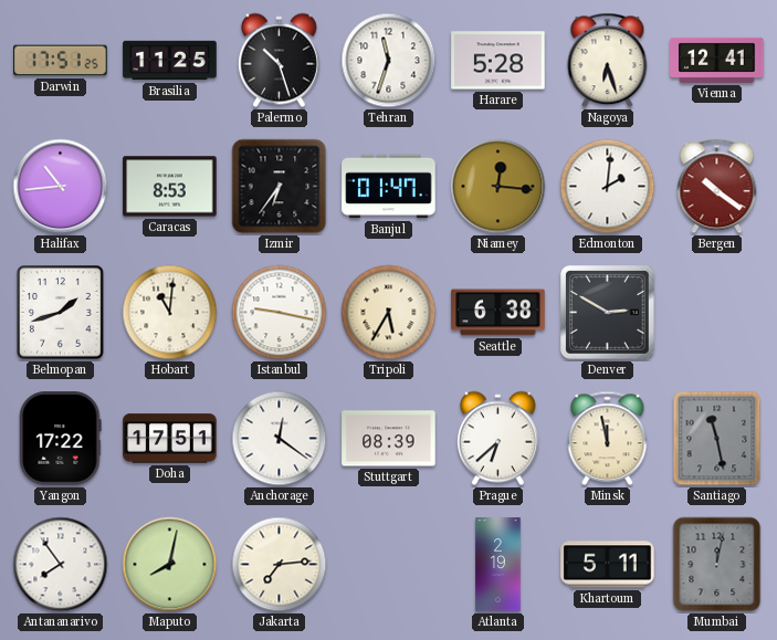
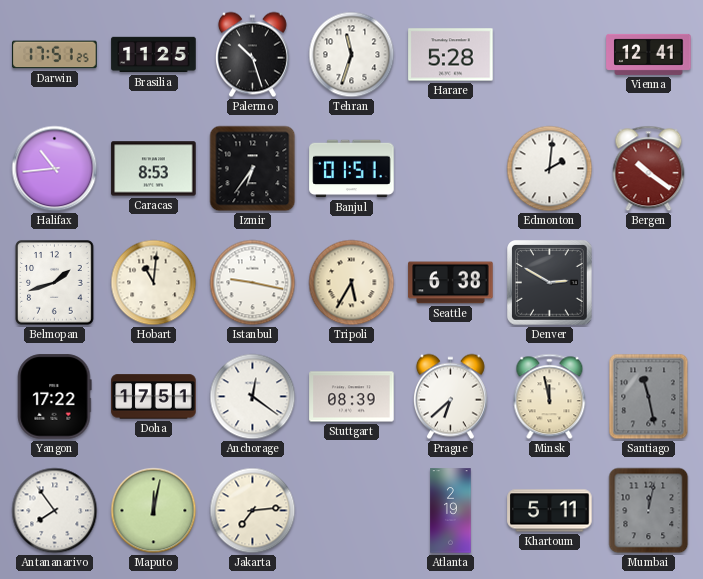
Nagoya: 6:27 -> none
Banjul: 01:47 -> 01:51
Niamey: 12:16 -> none
Maputo: 8:02 -> 12:02
